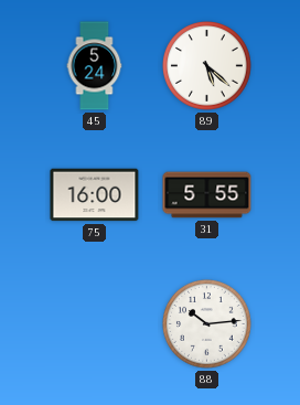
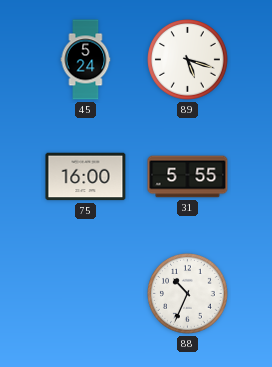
89: 5:22 -> 5:18
88: 10:14 -> 10:34
